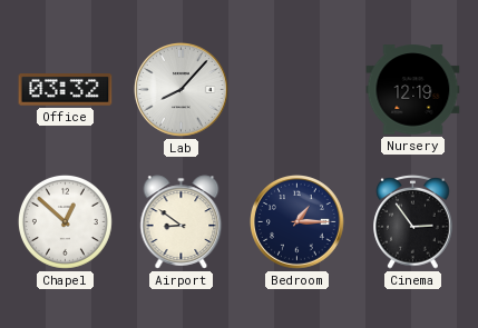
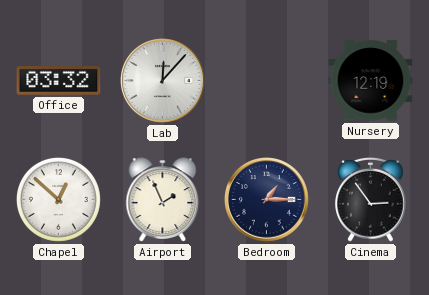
Lab: 8:07 -> 12:07
Airport: 8:51 -> 1:56
